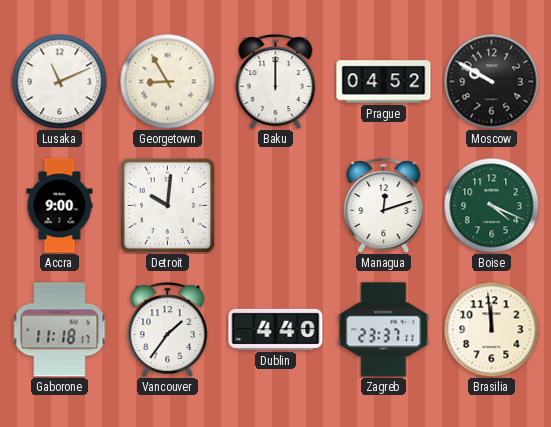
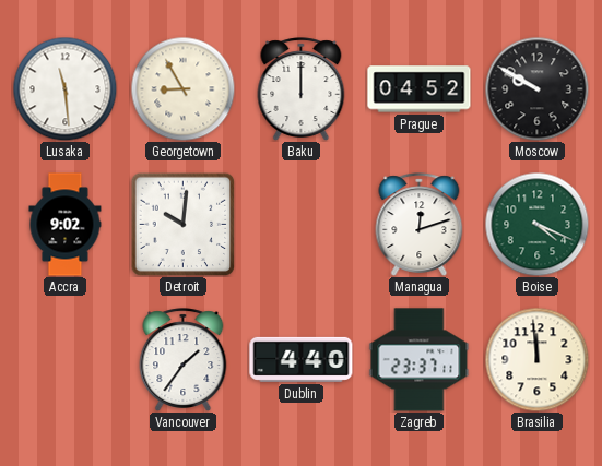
Lusaka: 11:11 -> 11:29
Accra: 9:00 -> 9:02
Gaborone: 11:18 -> none
